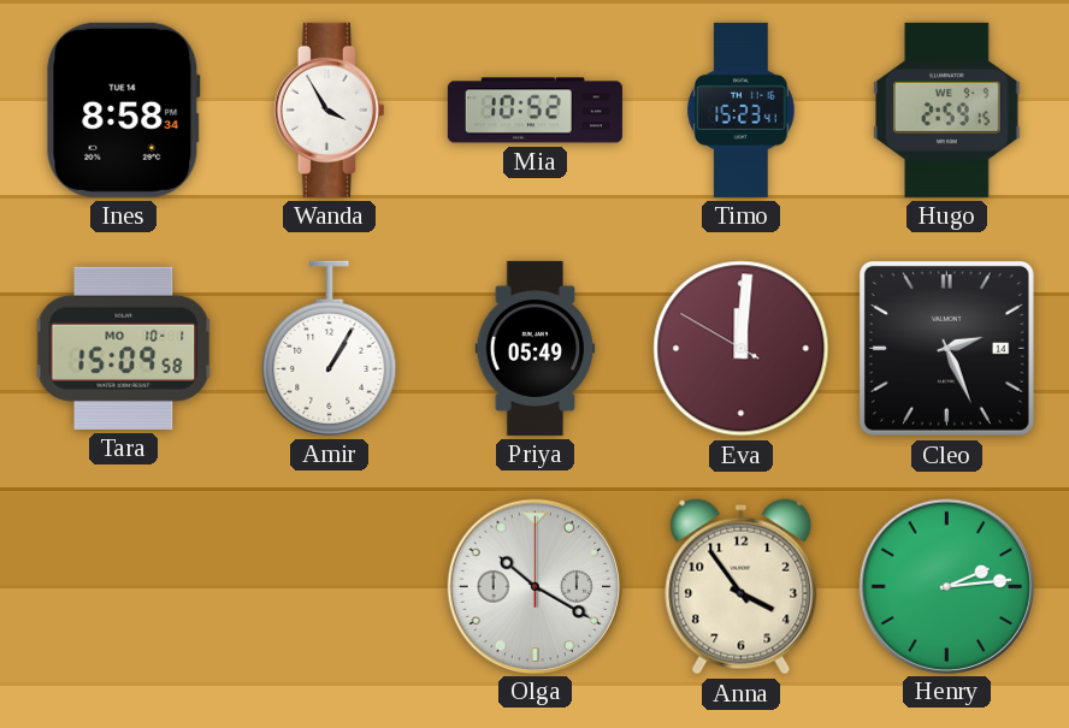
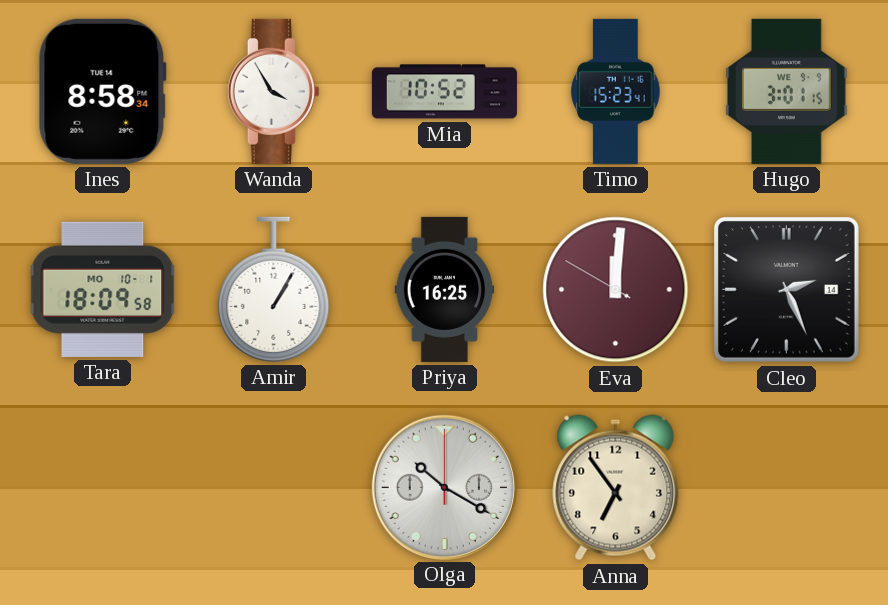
Hugo: 2:59 -> 3:01
Tara: 15:09 -> 18:09
Priya: 05:49 -> 16:25
Anna: 3:54 -> 6:54
Henry: 2:14 -> none
